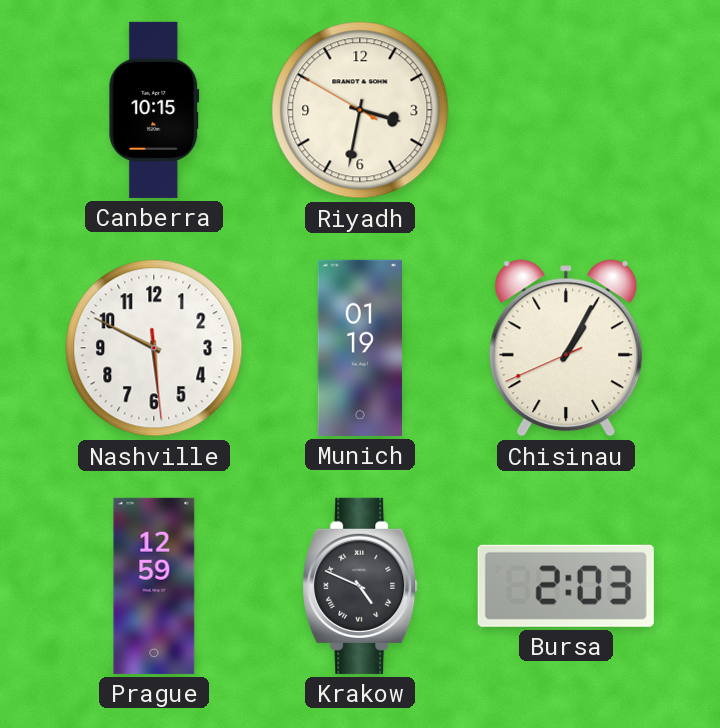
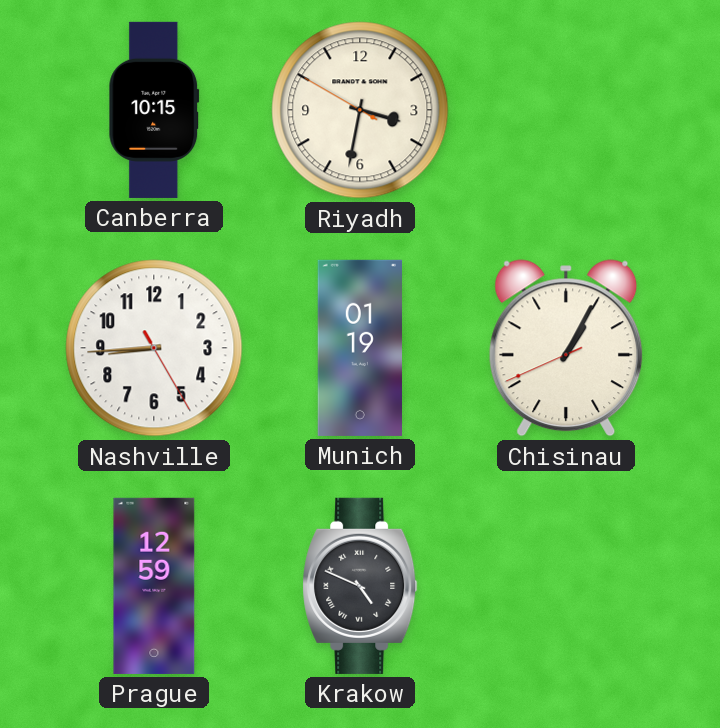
Nashville: 5:49 -> 8:44
Bursa: 2:03 -> none
